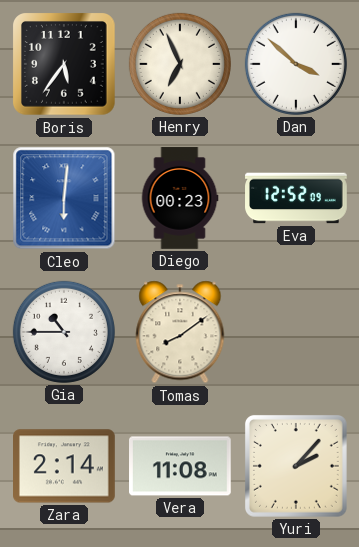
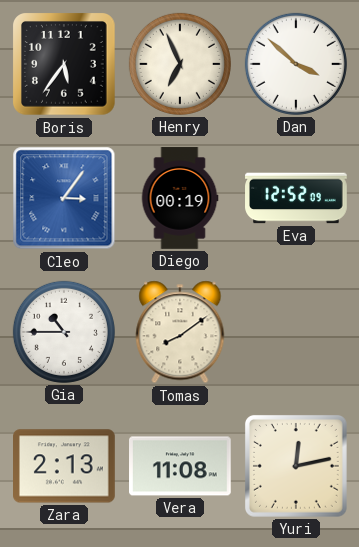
Cleo: 6:01 -> 3:06
Diego: 00:23 -> 00:19
Zara: 2:14 -> 2:13
Yuri: 2:07 -> 12:13
